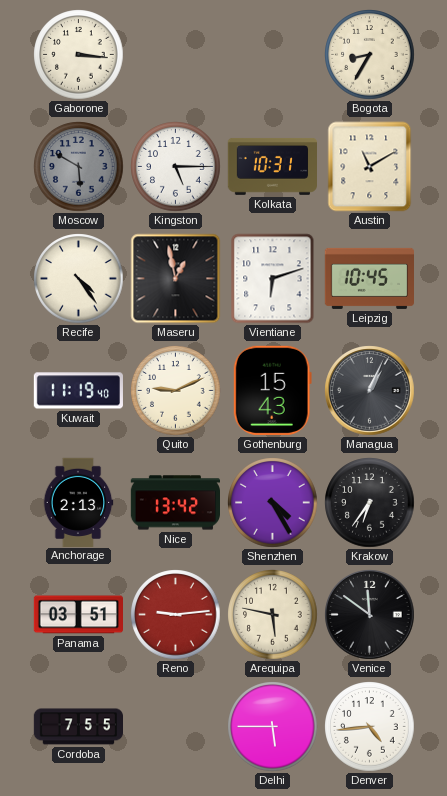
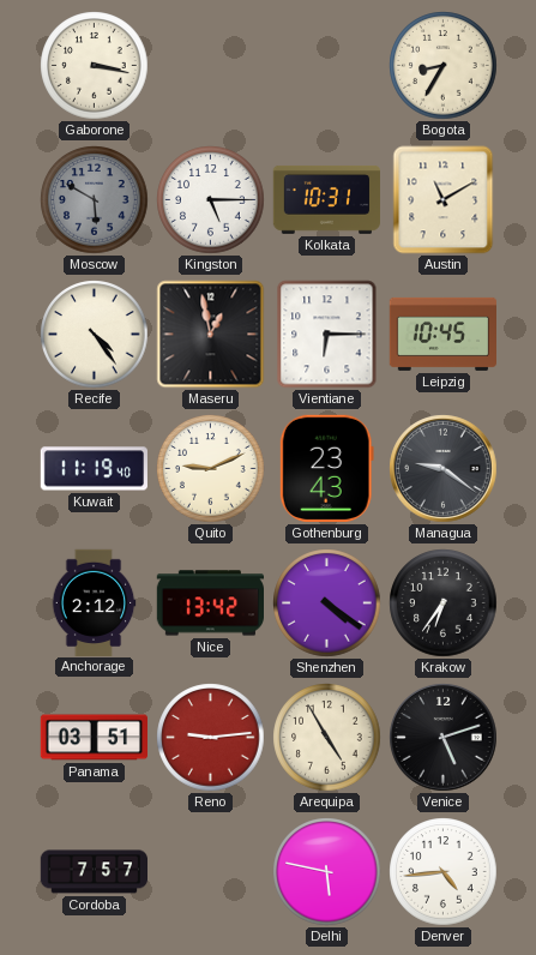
Gaborone: 3:16 -> 3:17
Vientiane: 6:12 -> 6:15
Gothenburg: 15:43 -> 23:43
Managua: 1:04 -> 9:21
Anchorage: 2:13 -> 2:12
Shenzhen: 4:25 -> 4:21
Arequipa: 5:47 -> 4:55
Venice: 11:51 -> 5:12
Cordoba: 7:55 -> 7:57
Delhi: 5:45 -> 5:47
